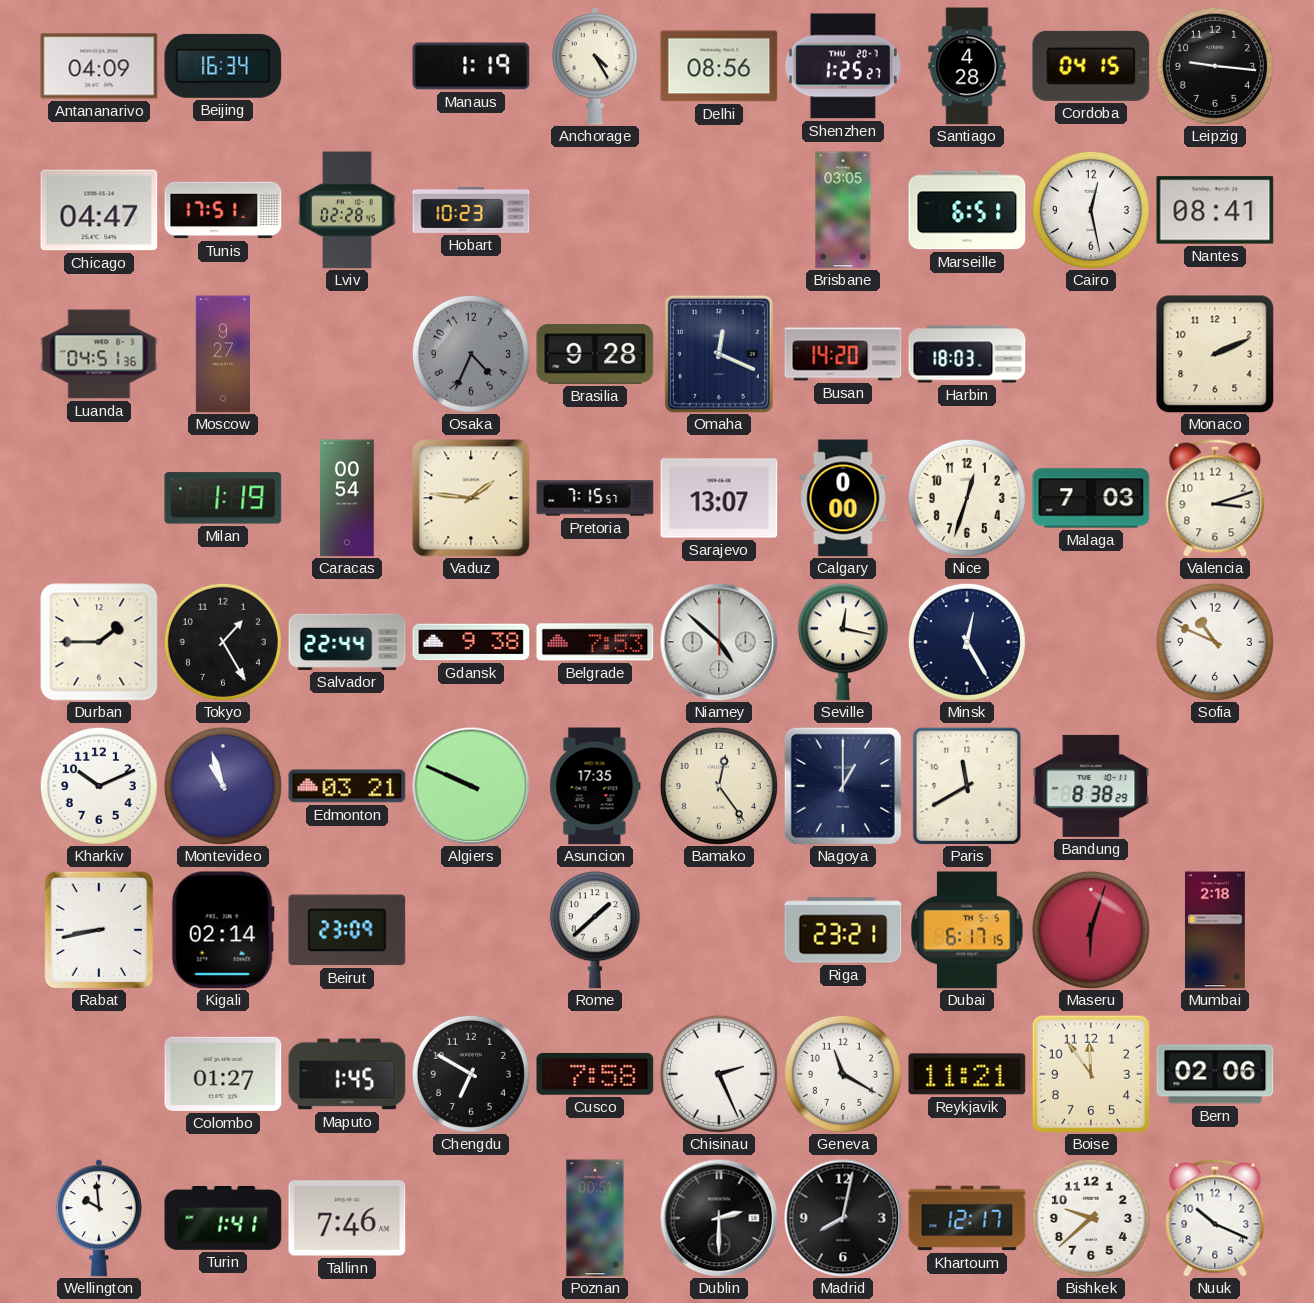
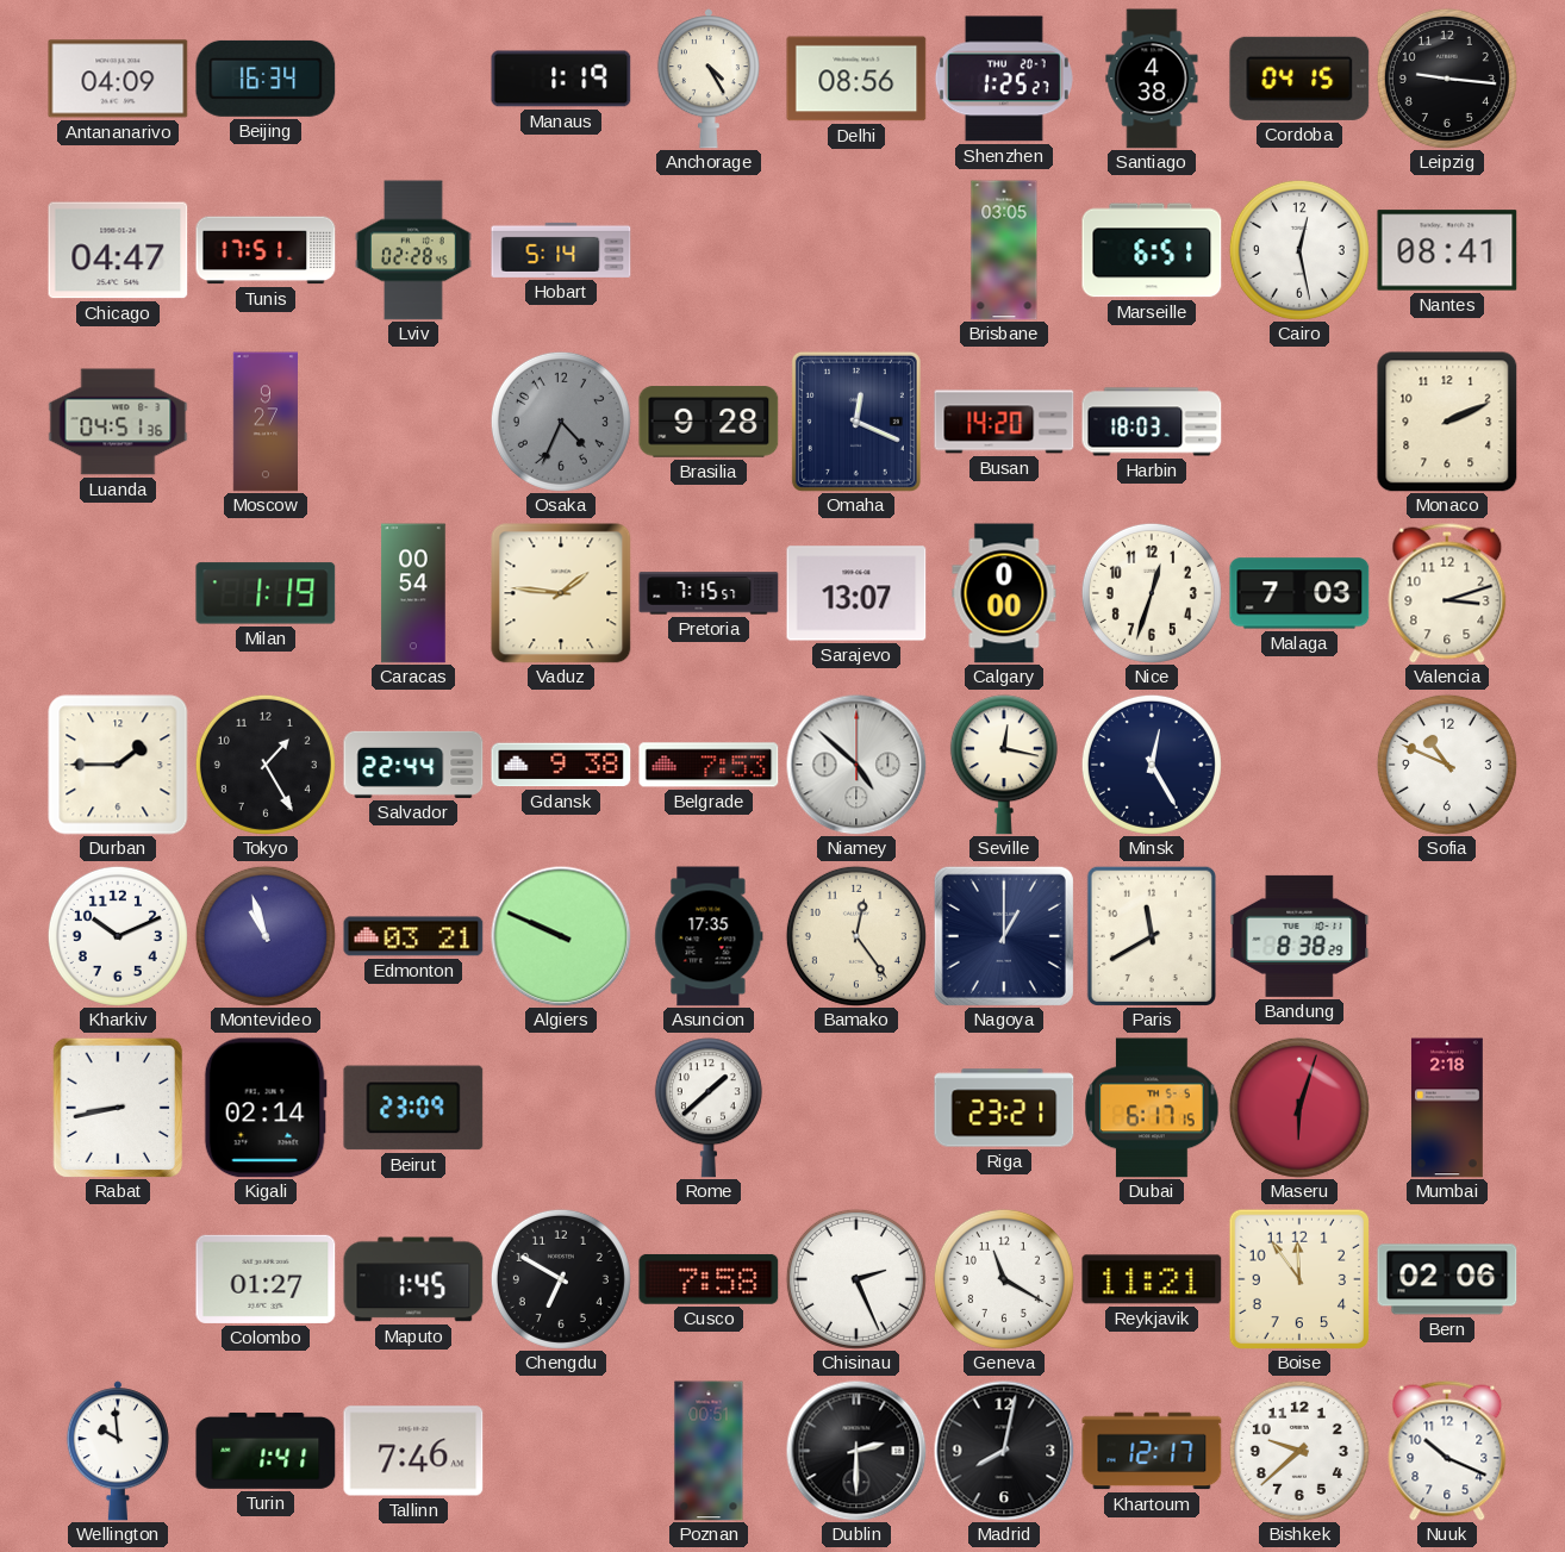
Santiago: 4:28 -> 4:38
Hobart: 10:23 -> 5:14
